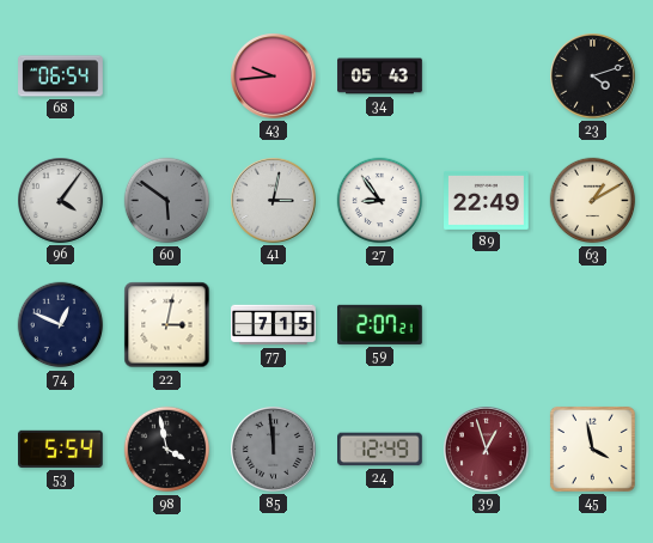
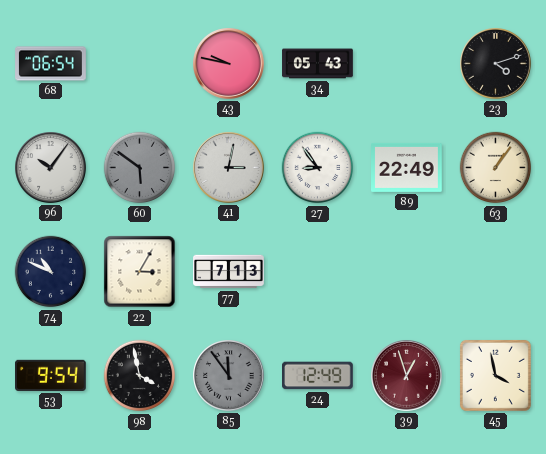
43: 9:44 -> 9:47
96: 4:06 -> 10:06
63: 1:10 -> 1:06
74: 12:49 -> 10:49
22: 3:02 -> 3:05
77: 7:15 -> 7:13
59: 2:07 -> none
53: 5:54 -> 9:54
85: 11:59 -> 11:54
